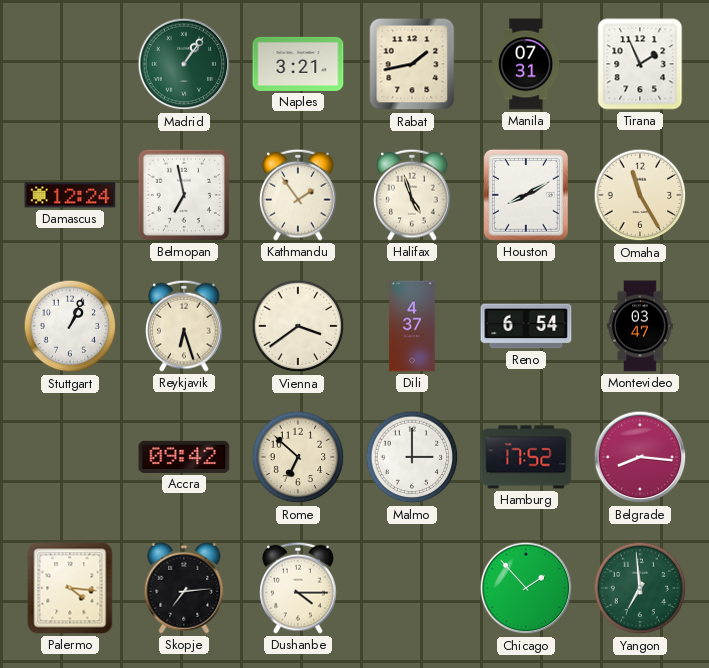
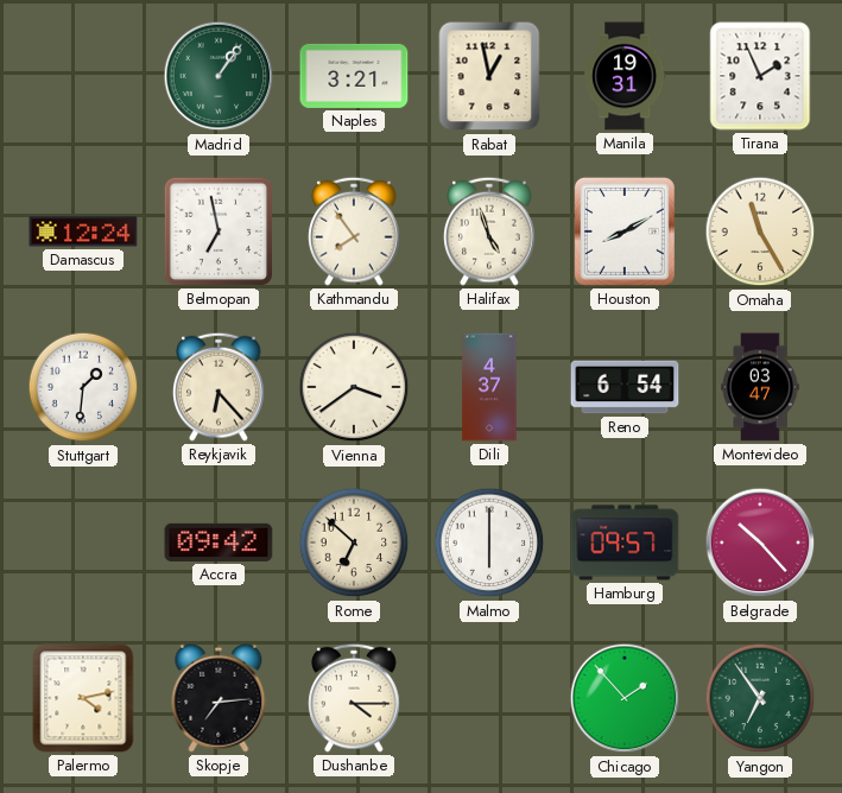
Rabat: 1:43 -> 12:58
Manila: 07:31 -> 19:31
Kathmandu: 1:54 -> 7:54
Stuttgart: 1:04 -> 1:31
Reykjavik: 6:27 -> 6:23
Malmo: 3:00 -> 6:00
Hamburg: 17:52 -> 09:57
Belgrade: 8:16 -> 10:23
Palermo: 4:16 -> 4:13
Yangon: 6:59 -> 6:54
